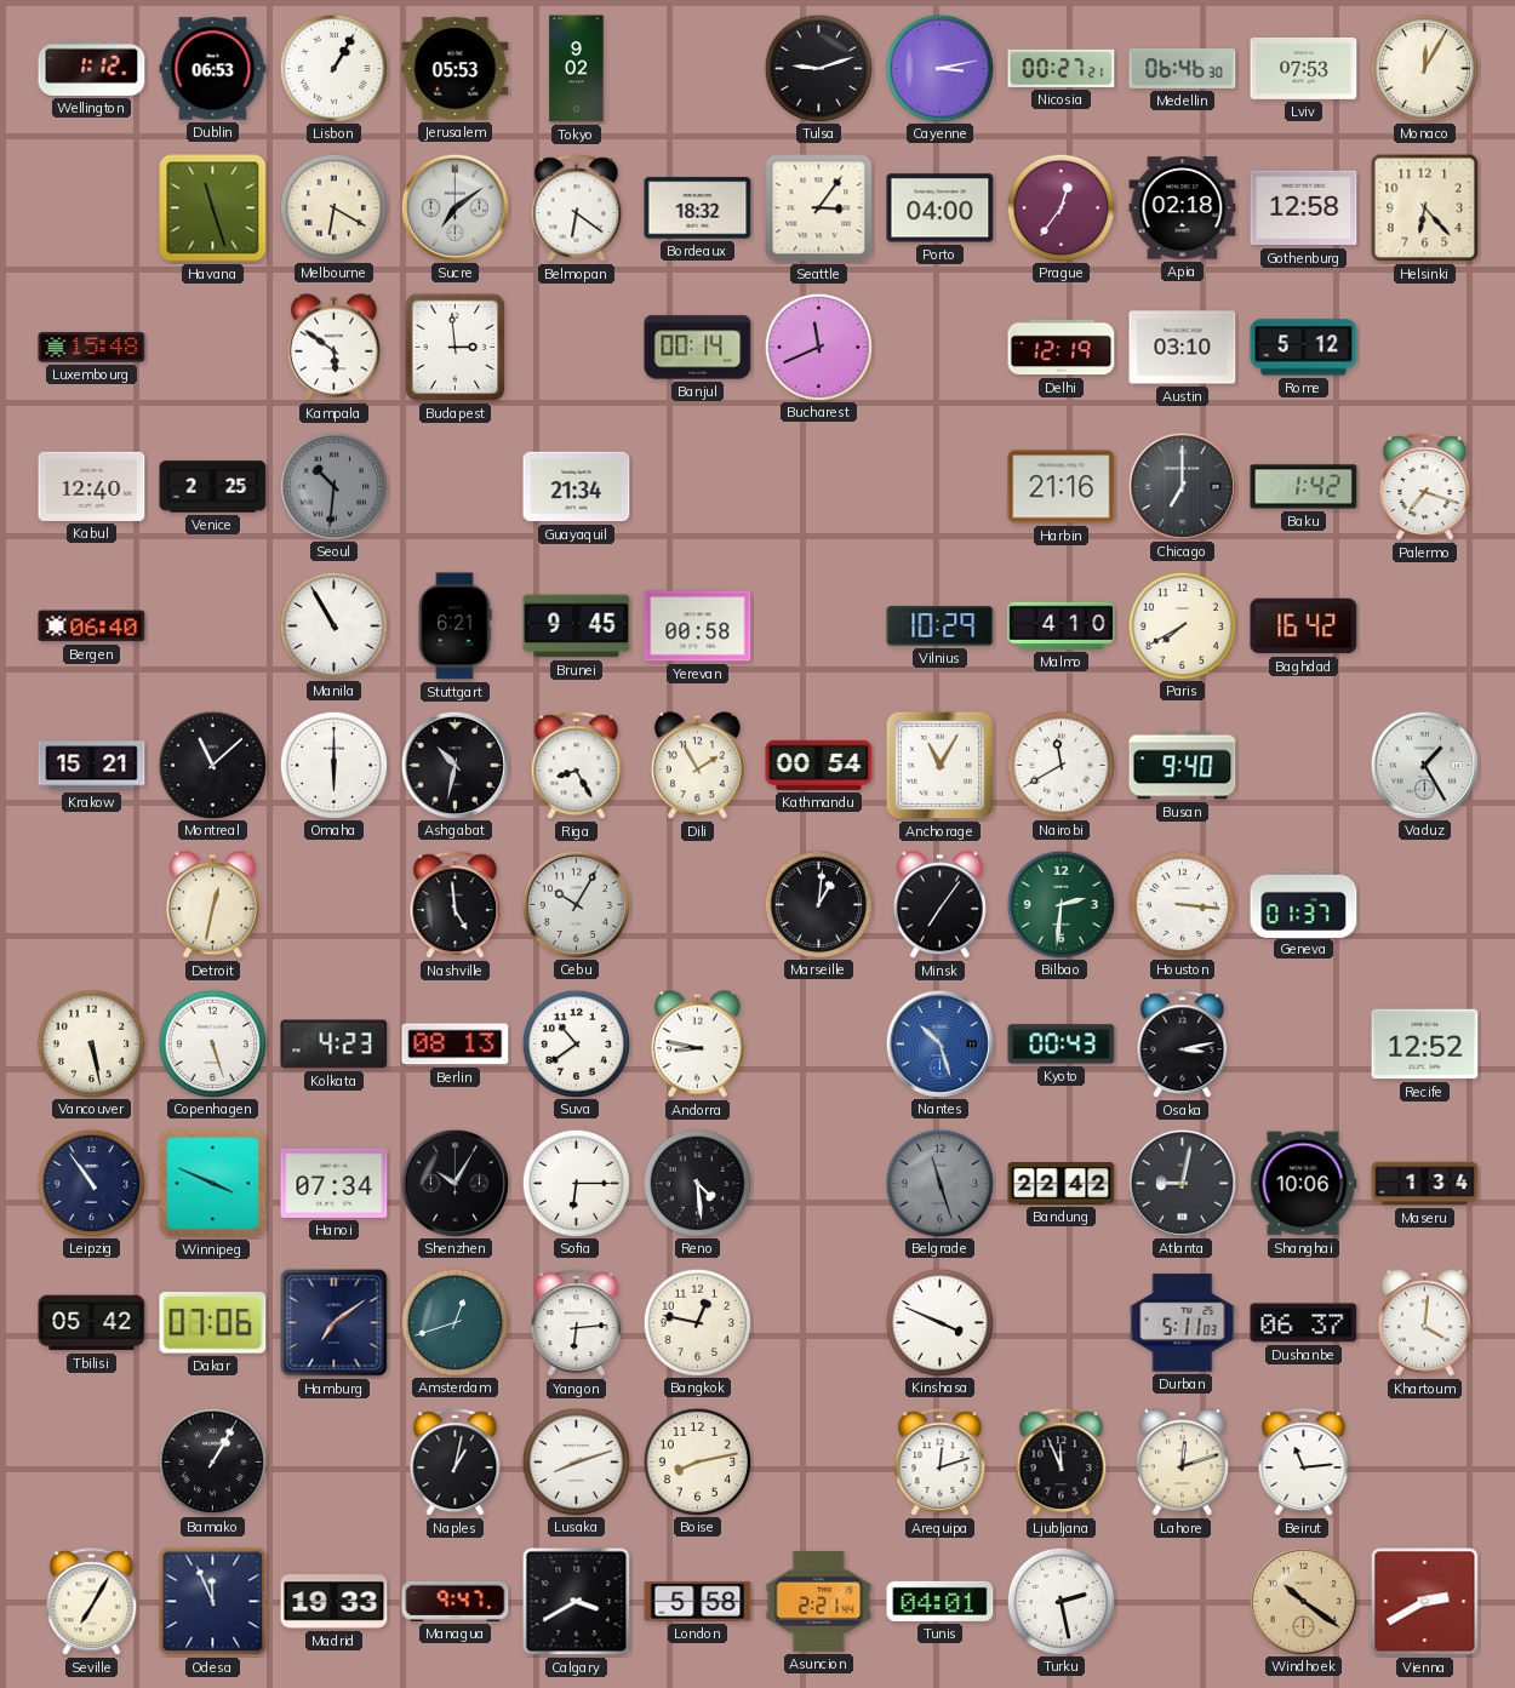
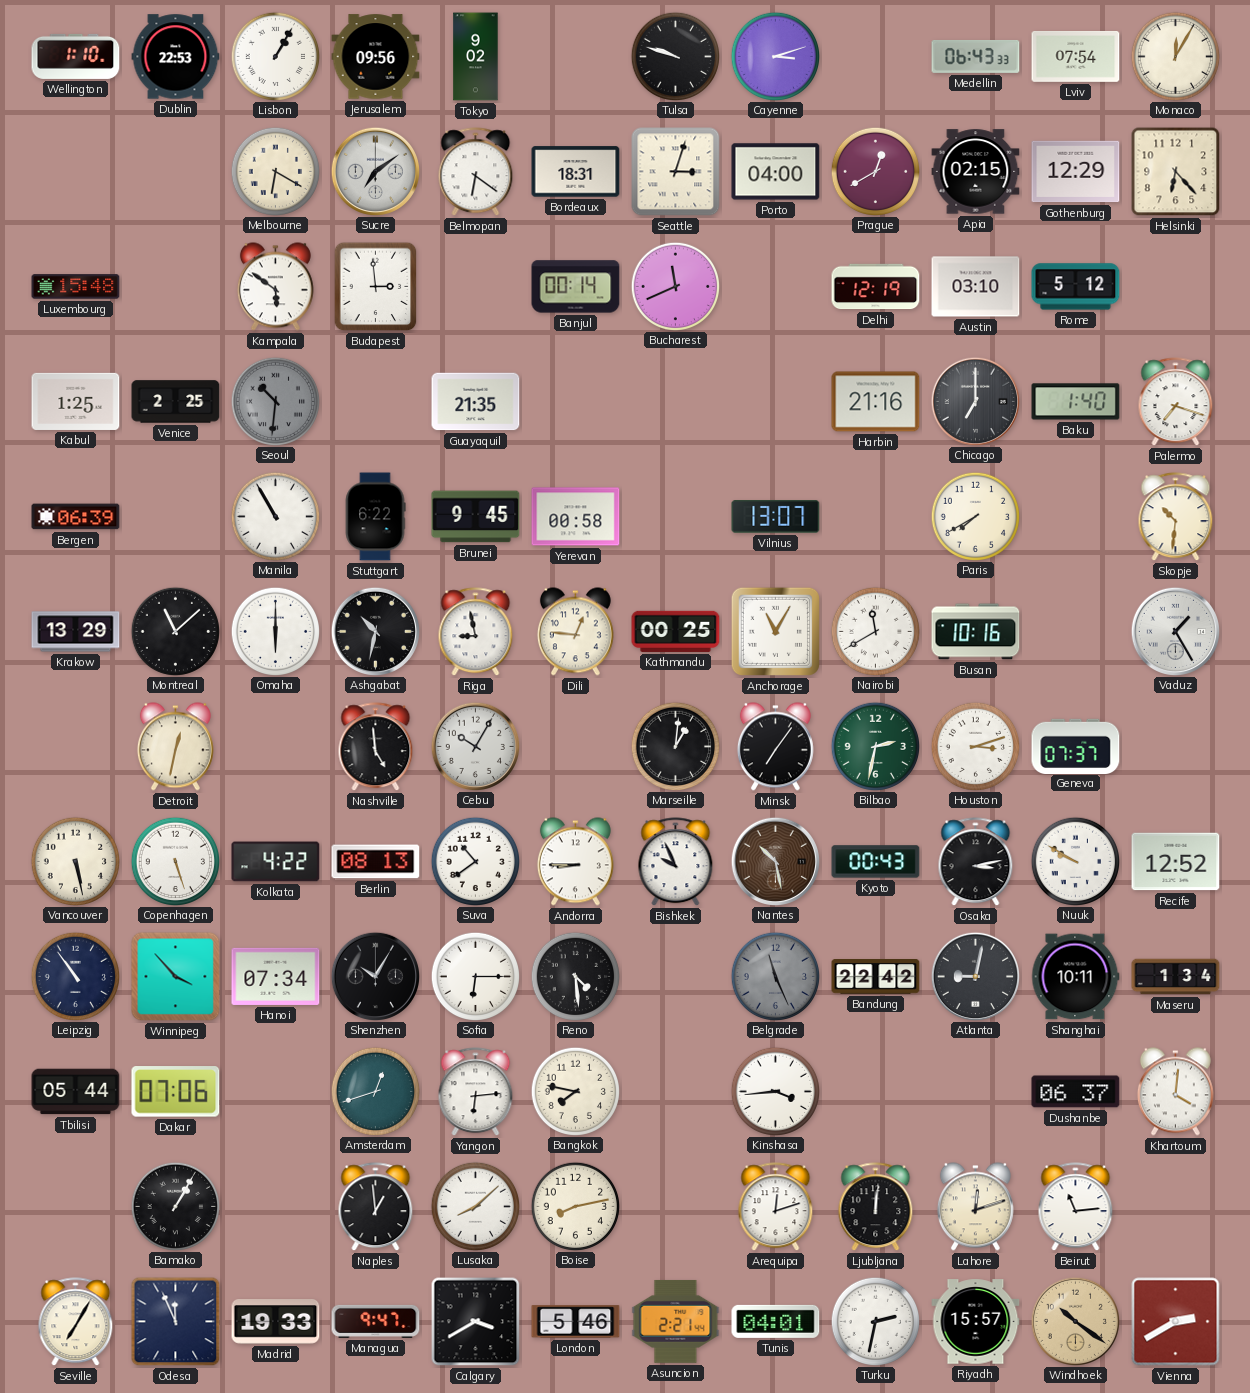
Wellington: 1:12 -> 1:10
Dublin: 06:53 -> 22:53
Jerusalem: 05:53 -> 09:56
Tulsa: 9:12 -> 9:48
Cayenne: 3:13 -> 3:12
Nicosia: 00:27 -> none
Medellin: 06:46 -> 06:43
Lviv: 07:53 -> 07:54
Havana: 11:27 -> none
Bordeaux: 18:32 -> 18:31
Seattle: 3:06 -> 3:03
Prague: 12:36 -> 12:40
Apia: 02:18 -> 02:15
Gothenburg: 12:58 -> 12:29
Kabul: 12:40 -> 1:25
Guayaquil: 21:34 -> 21:35
Baku: 1:42 -> 1:40
Bergen: 06:40 -> 06:39
Stuttgart: 6:21 -> 6:22
Vilnius: 10:29 -> 13:07
Malmo: 4:10 -> none
Baghdad: 16:42 -> none
Skopje: none -> 10:31
Krakow: 15:21 -> 13:29
Riga: 8:25 -> 8:58
Dili: 1:55 -> 12:46
Kathmandu: 00:54 -> 00:25
Busan: 9:40 -> 10:16
Bilbao: 2:31 -> 2:32
Houston: 3:16 -> 3:12
Geneva: 01:37 -> 07:37
Kolkata: 4:23 -> 4:22
Andorra: 8:47 -> 8:45
Bishkek: none -> 9:56
Nantes: 10:27 -> 10:28
Nantes dial: blue -> brown
Nuuk: none -> 9:50
Winnipeg: 3:49 -> 3:53
Belgrade: 11:27 -> 11:26
Shanghai: 10:06 -> 10:11
Tbilisi: 05:42 -> 05:44
Hamburg: 7:09 -> none
Bangkok: 12:47 -> 7:47
Kinshasa: 3:49 -> 3:44
Durban: 5:11 -> none
Naples: 1:02 -> 12:59
Lusaka: 8:12 -> 8:08
Ljubljana: 11:56 -> 12:01
London: 5:58 -> 5:46
Turku: 2:28 -> 2:32
Riyadh: none -> 15:57
